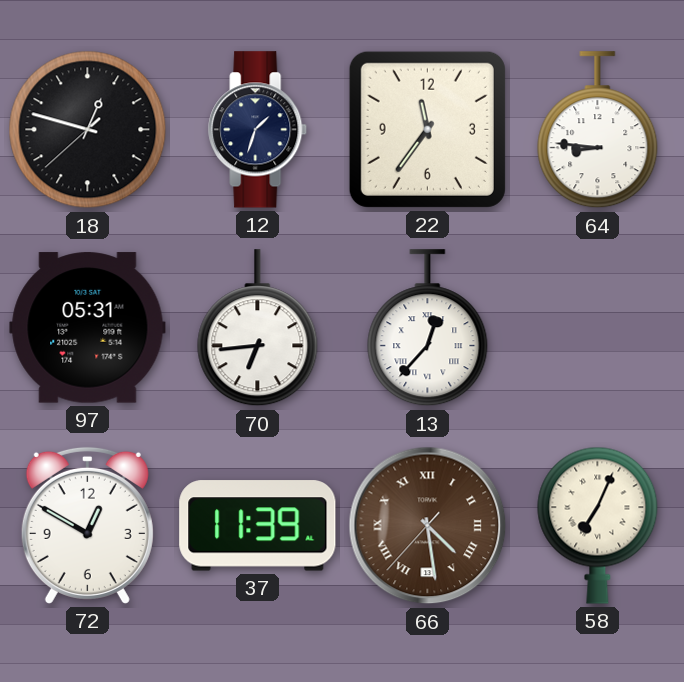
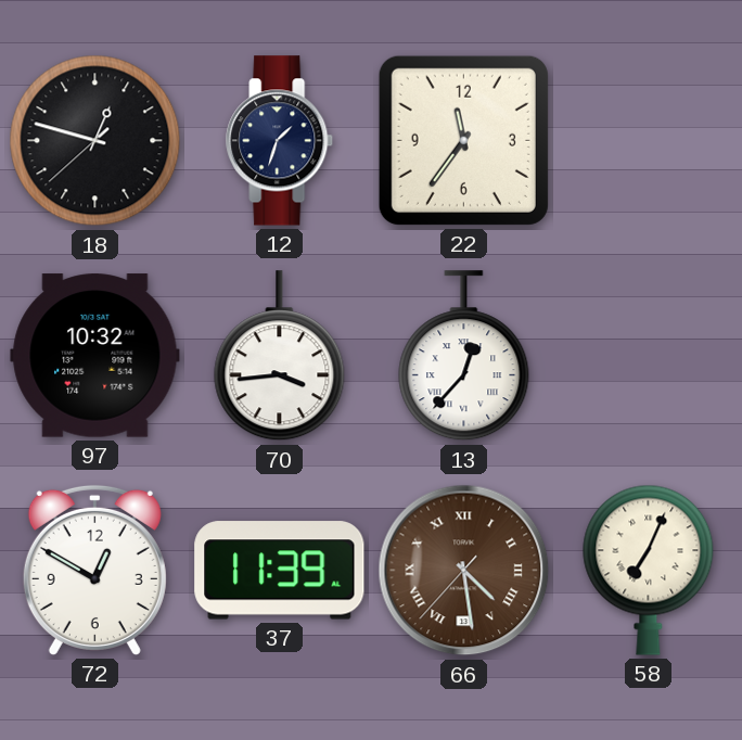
64: 8:46 -> none
97: 05:31 -> 10:32
70: 6:44 -> 3:44
